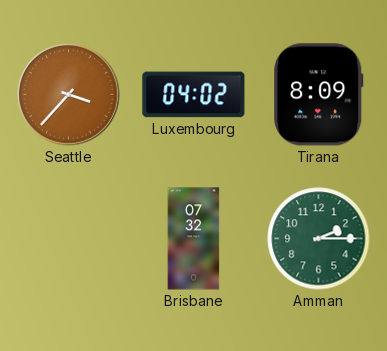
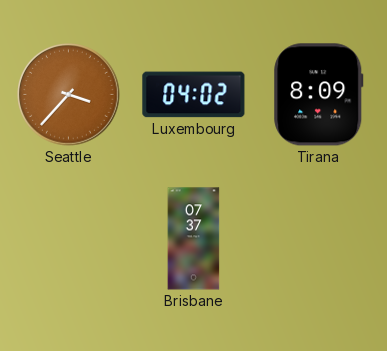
Brisbane: 07:32 -> 07:37
Amman: 2:15 -> none
